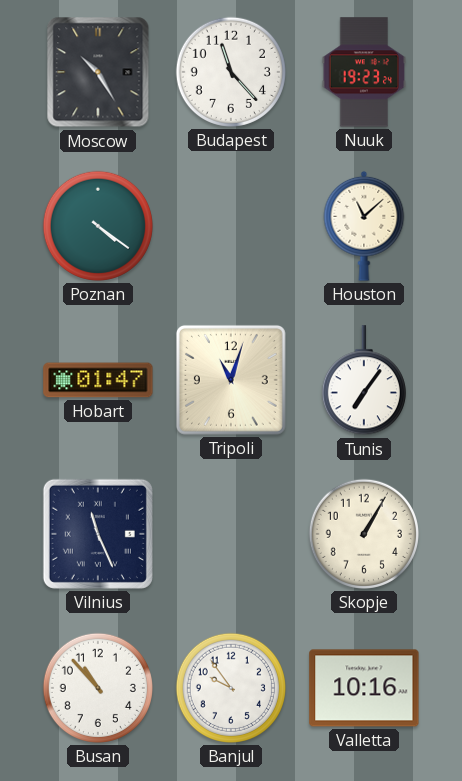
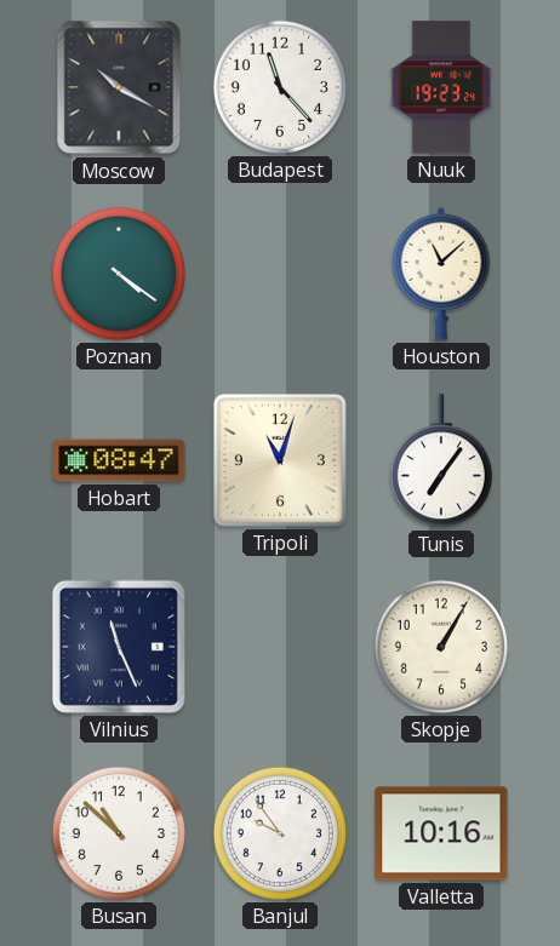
Moscow: 10:25 -> 10:20
Hobart: 01:47 -> 08:47
Busan: 10:53 -> 10:52
